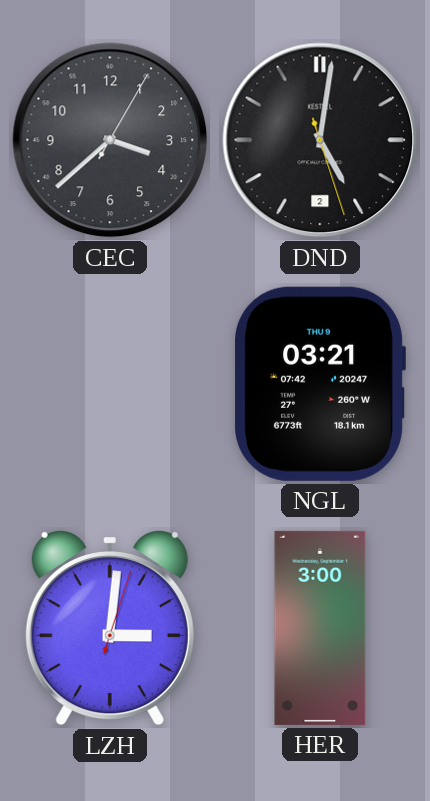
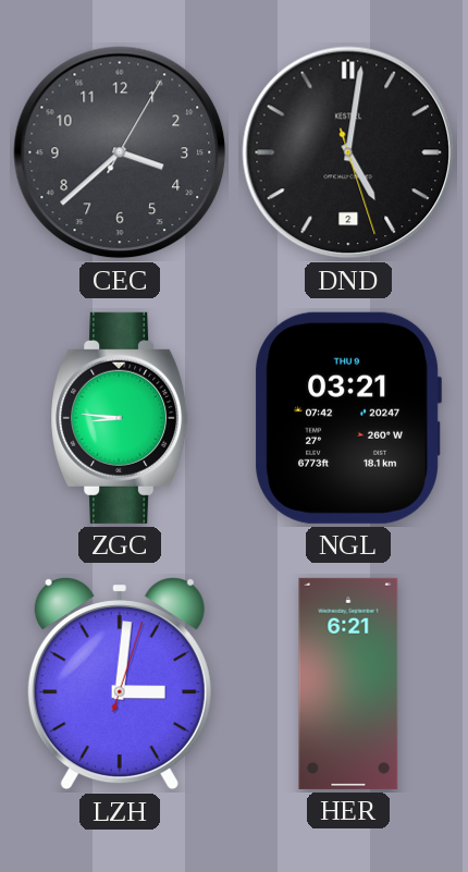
ZGC: none -> 8:46
HER: 3:00 -> 6:21
